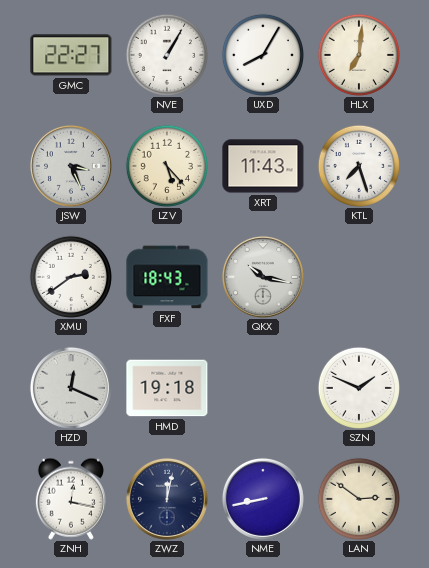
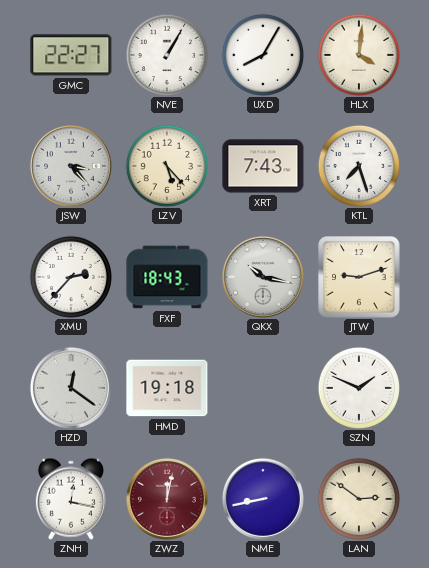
HLX: 7:01 -> 4:01
JSW: 3:26 -> 3:23
XRT: 11:43 -> 7:43
XMU: 2:39 -> 2:37
JTW: none -> 9:12
HZD: 12:19 -> 12:21
ZWZ dial: navy -> burgundy
